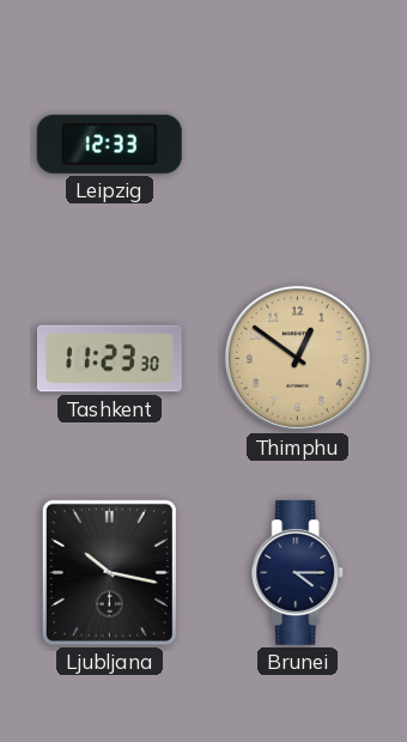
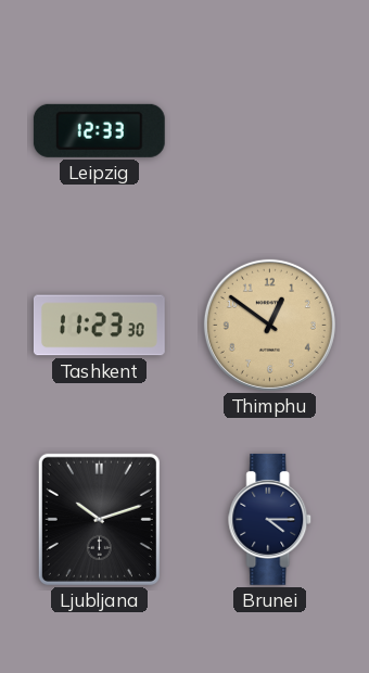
Ljubljana: 10:17 -> 10:12
